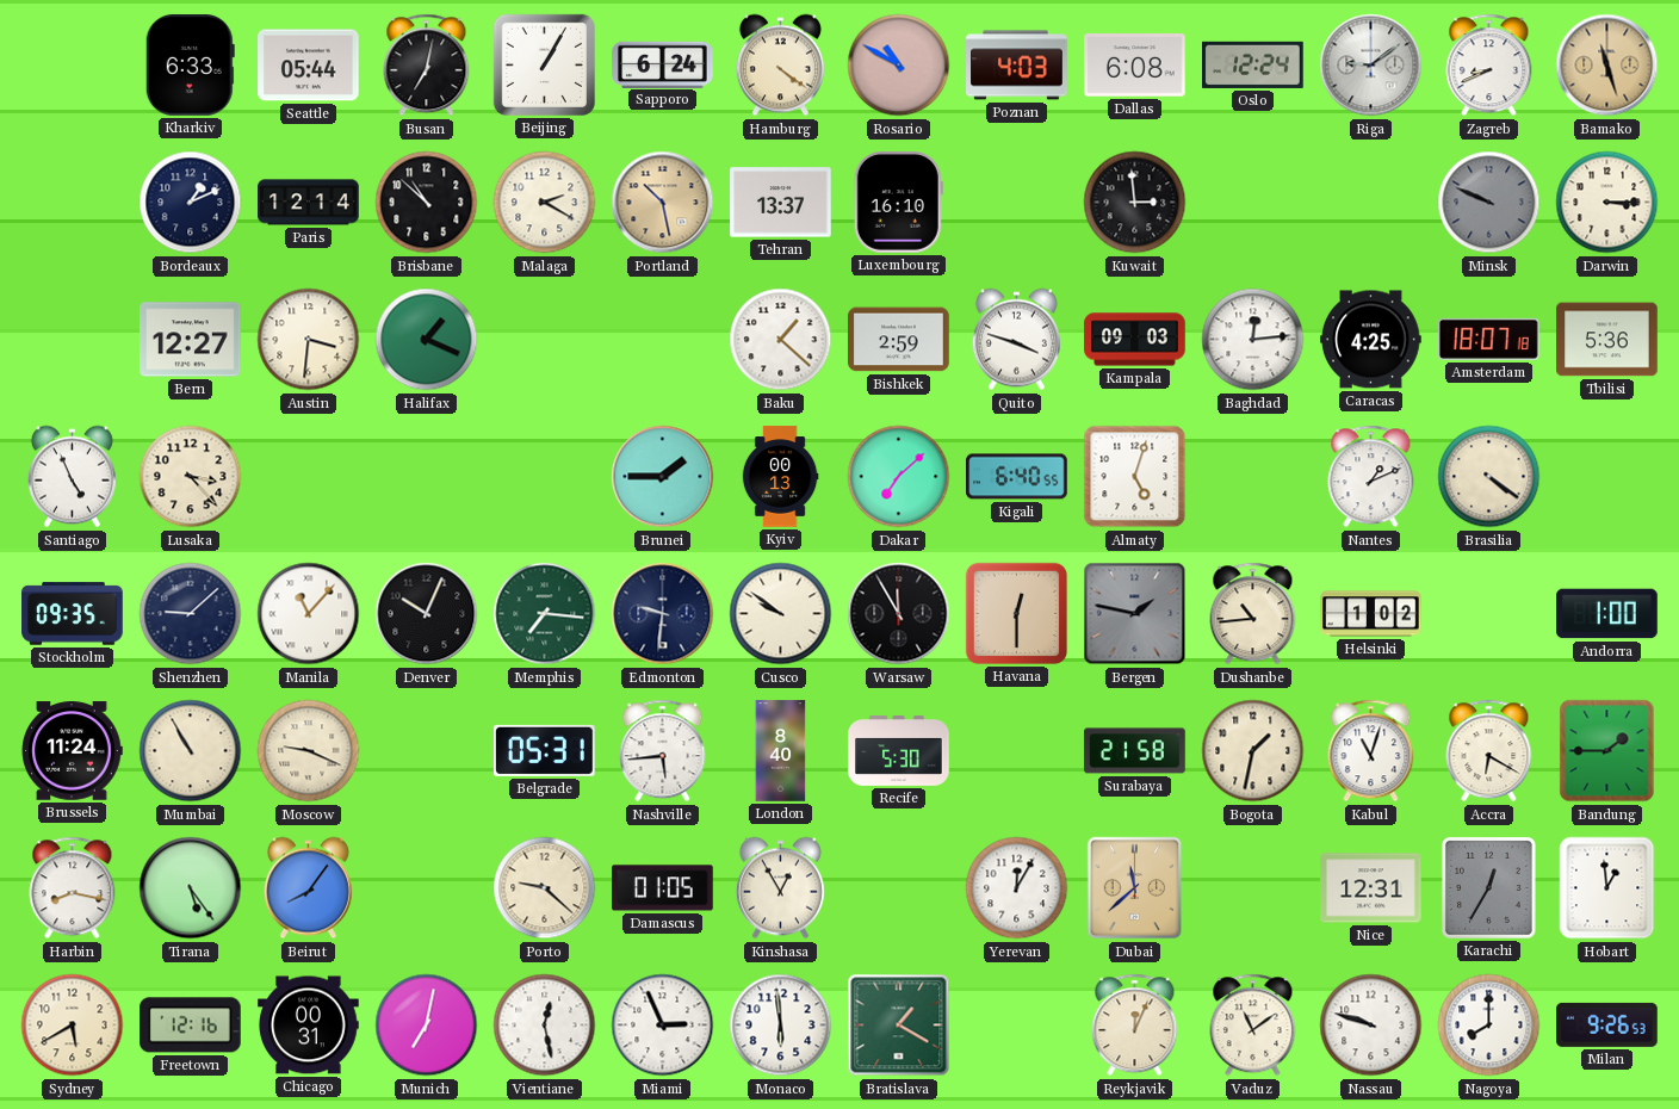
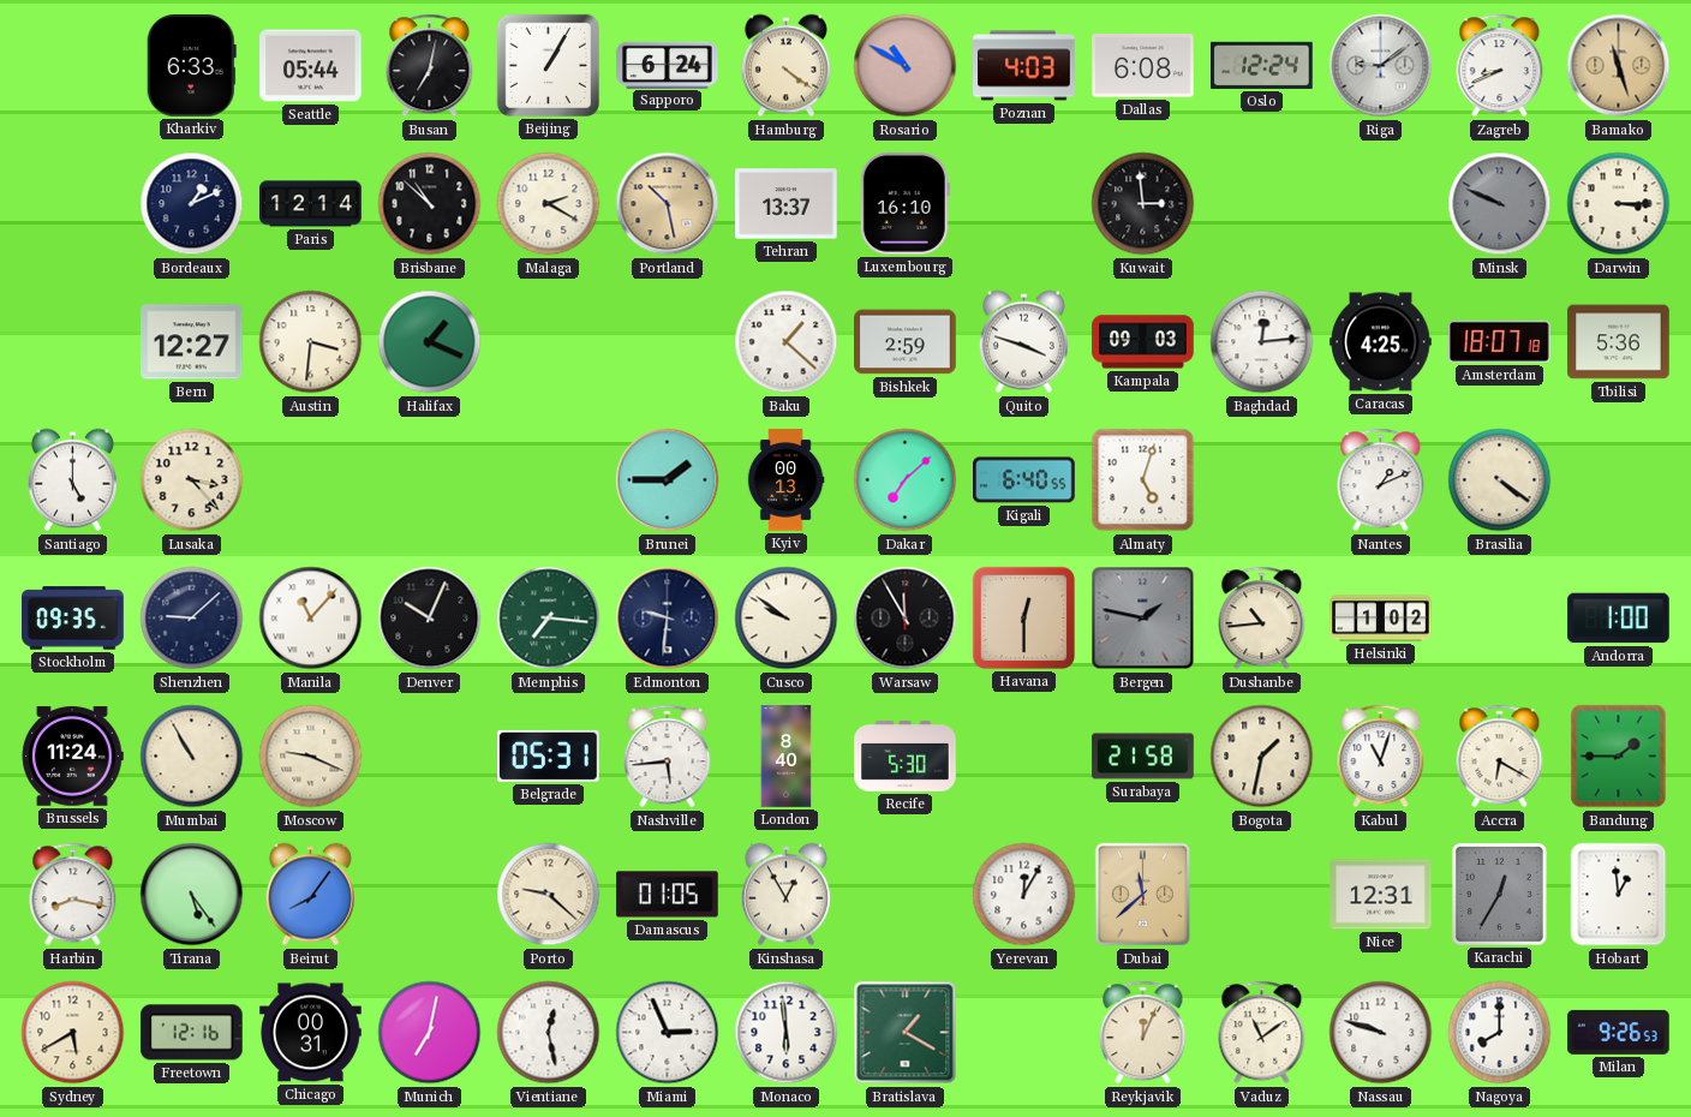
Santiago: 4:56 -> 5:00
